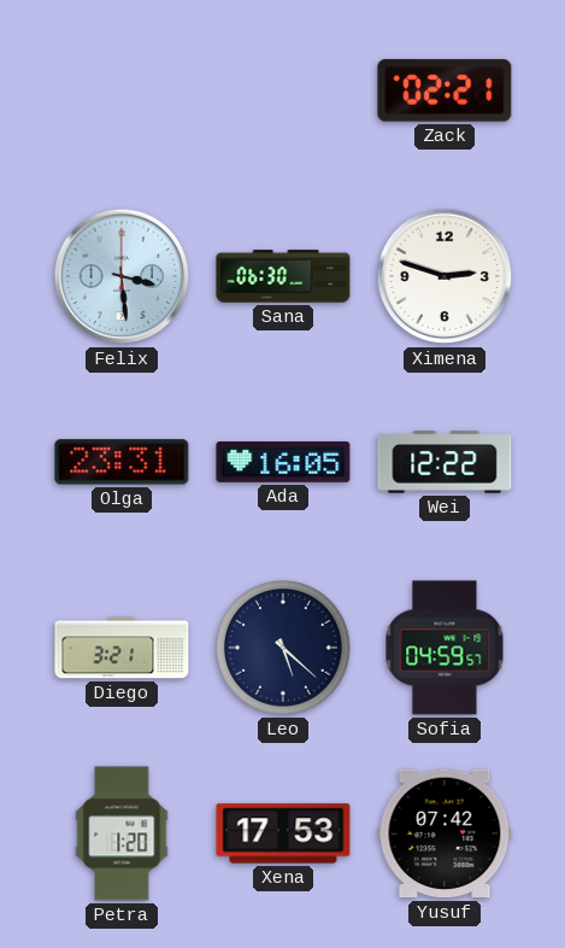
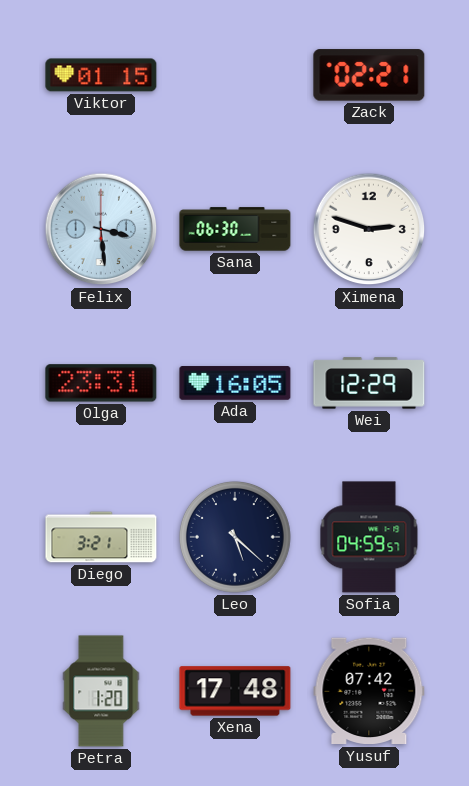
Viktor: none -> 01:15
Wei: 12:22 -> 12:29
Xena: 17:53 -> 17:48
